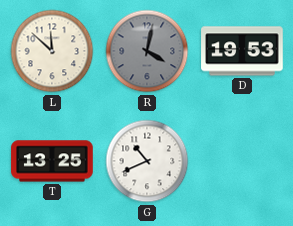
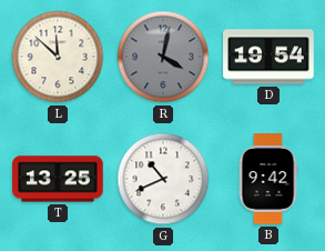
D: 19:53 -> 19:54
B: none -> 9:42
